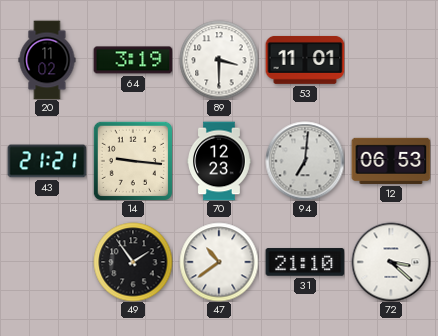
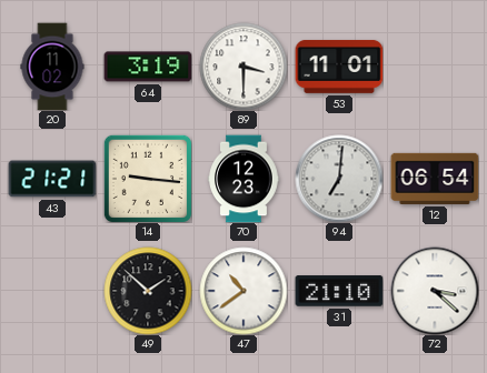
12: 06:53 -> 06:54
49: 1:54 -> 1:52
